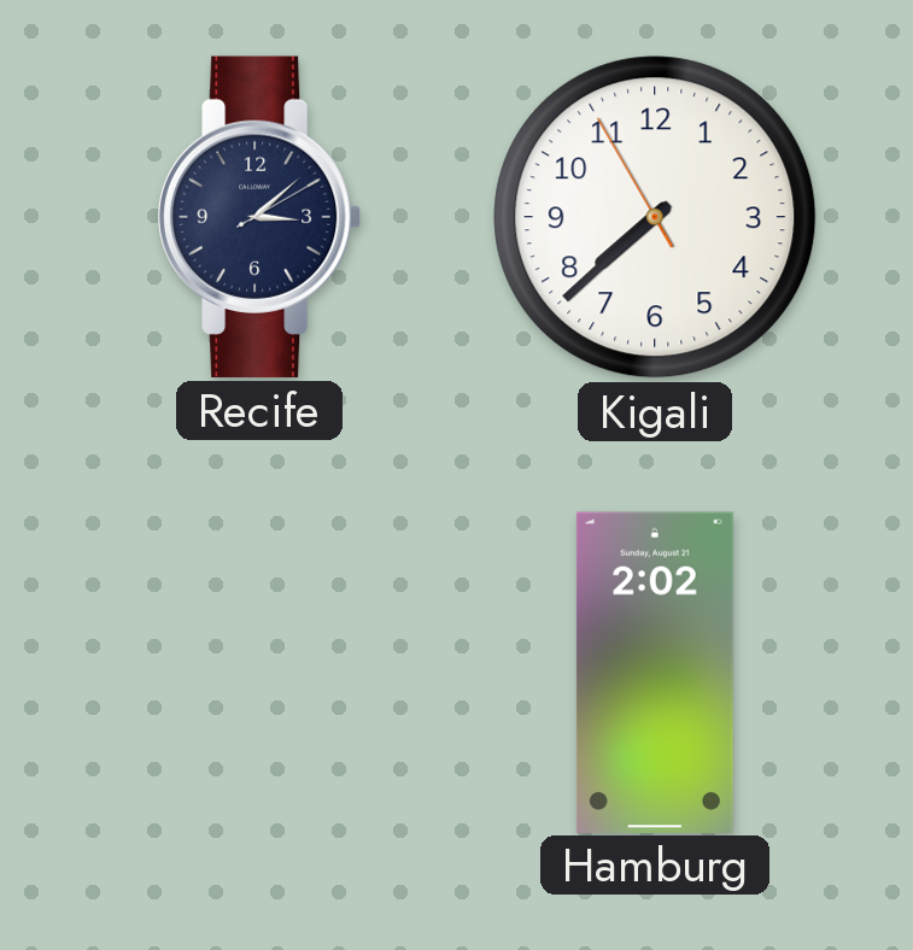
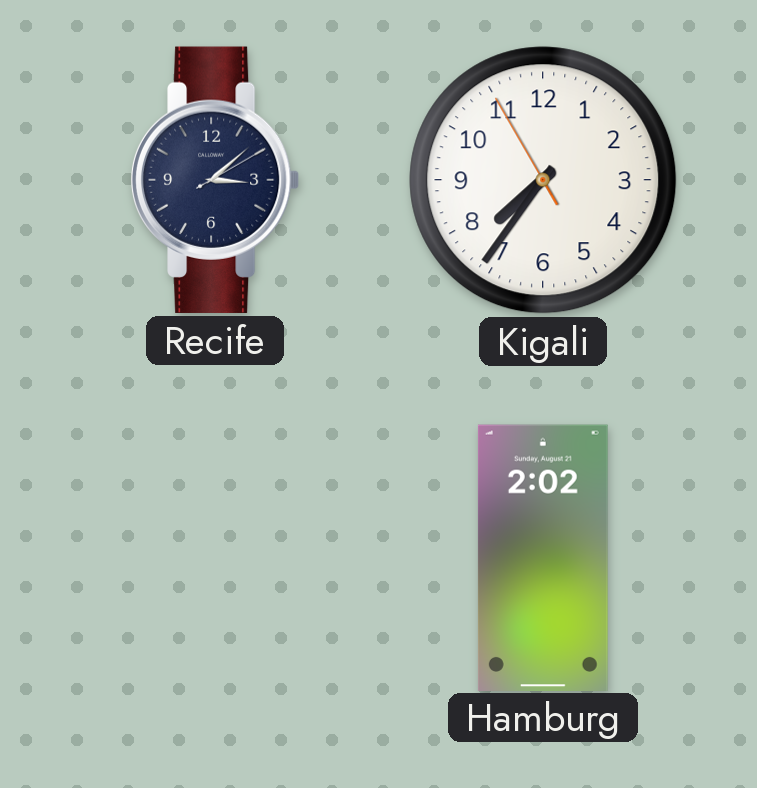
Kigali: 7:37 -> 7:35
